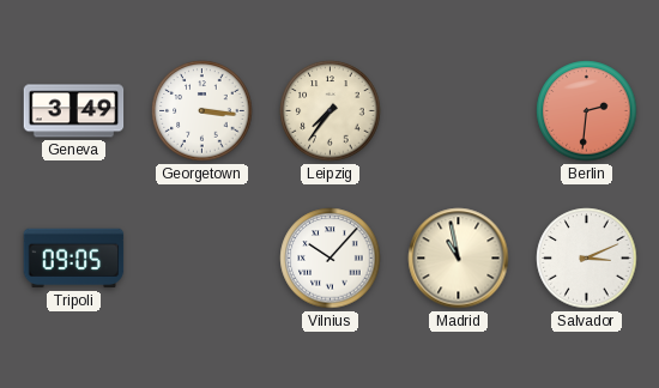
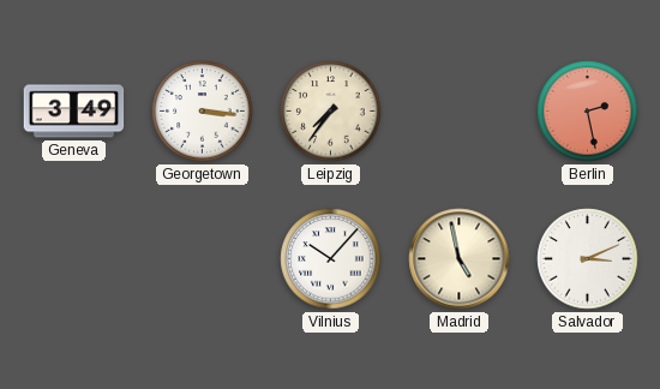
Berlin: 2:31 -> 2:28
Tripoli: 09:05 -> none
Madrid: 10:58 -> 4:58
